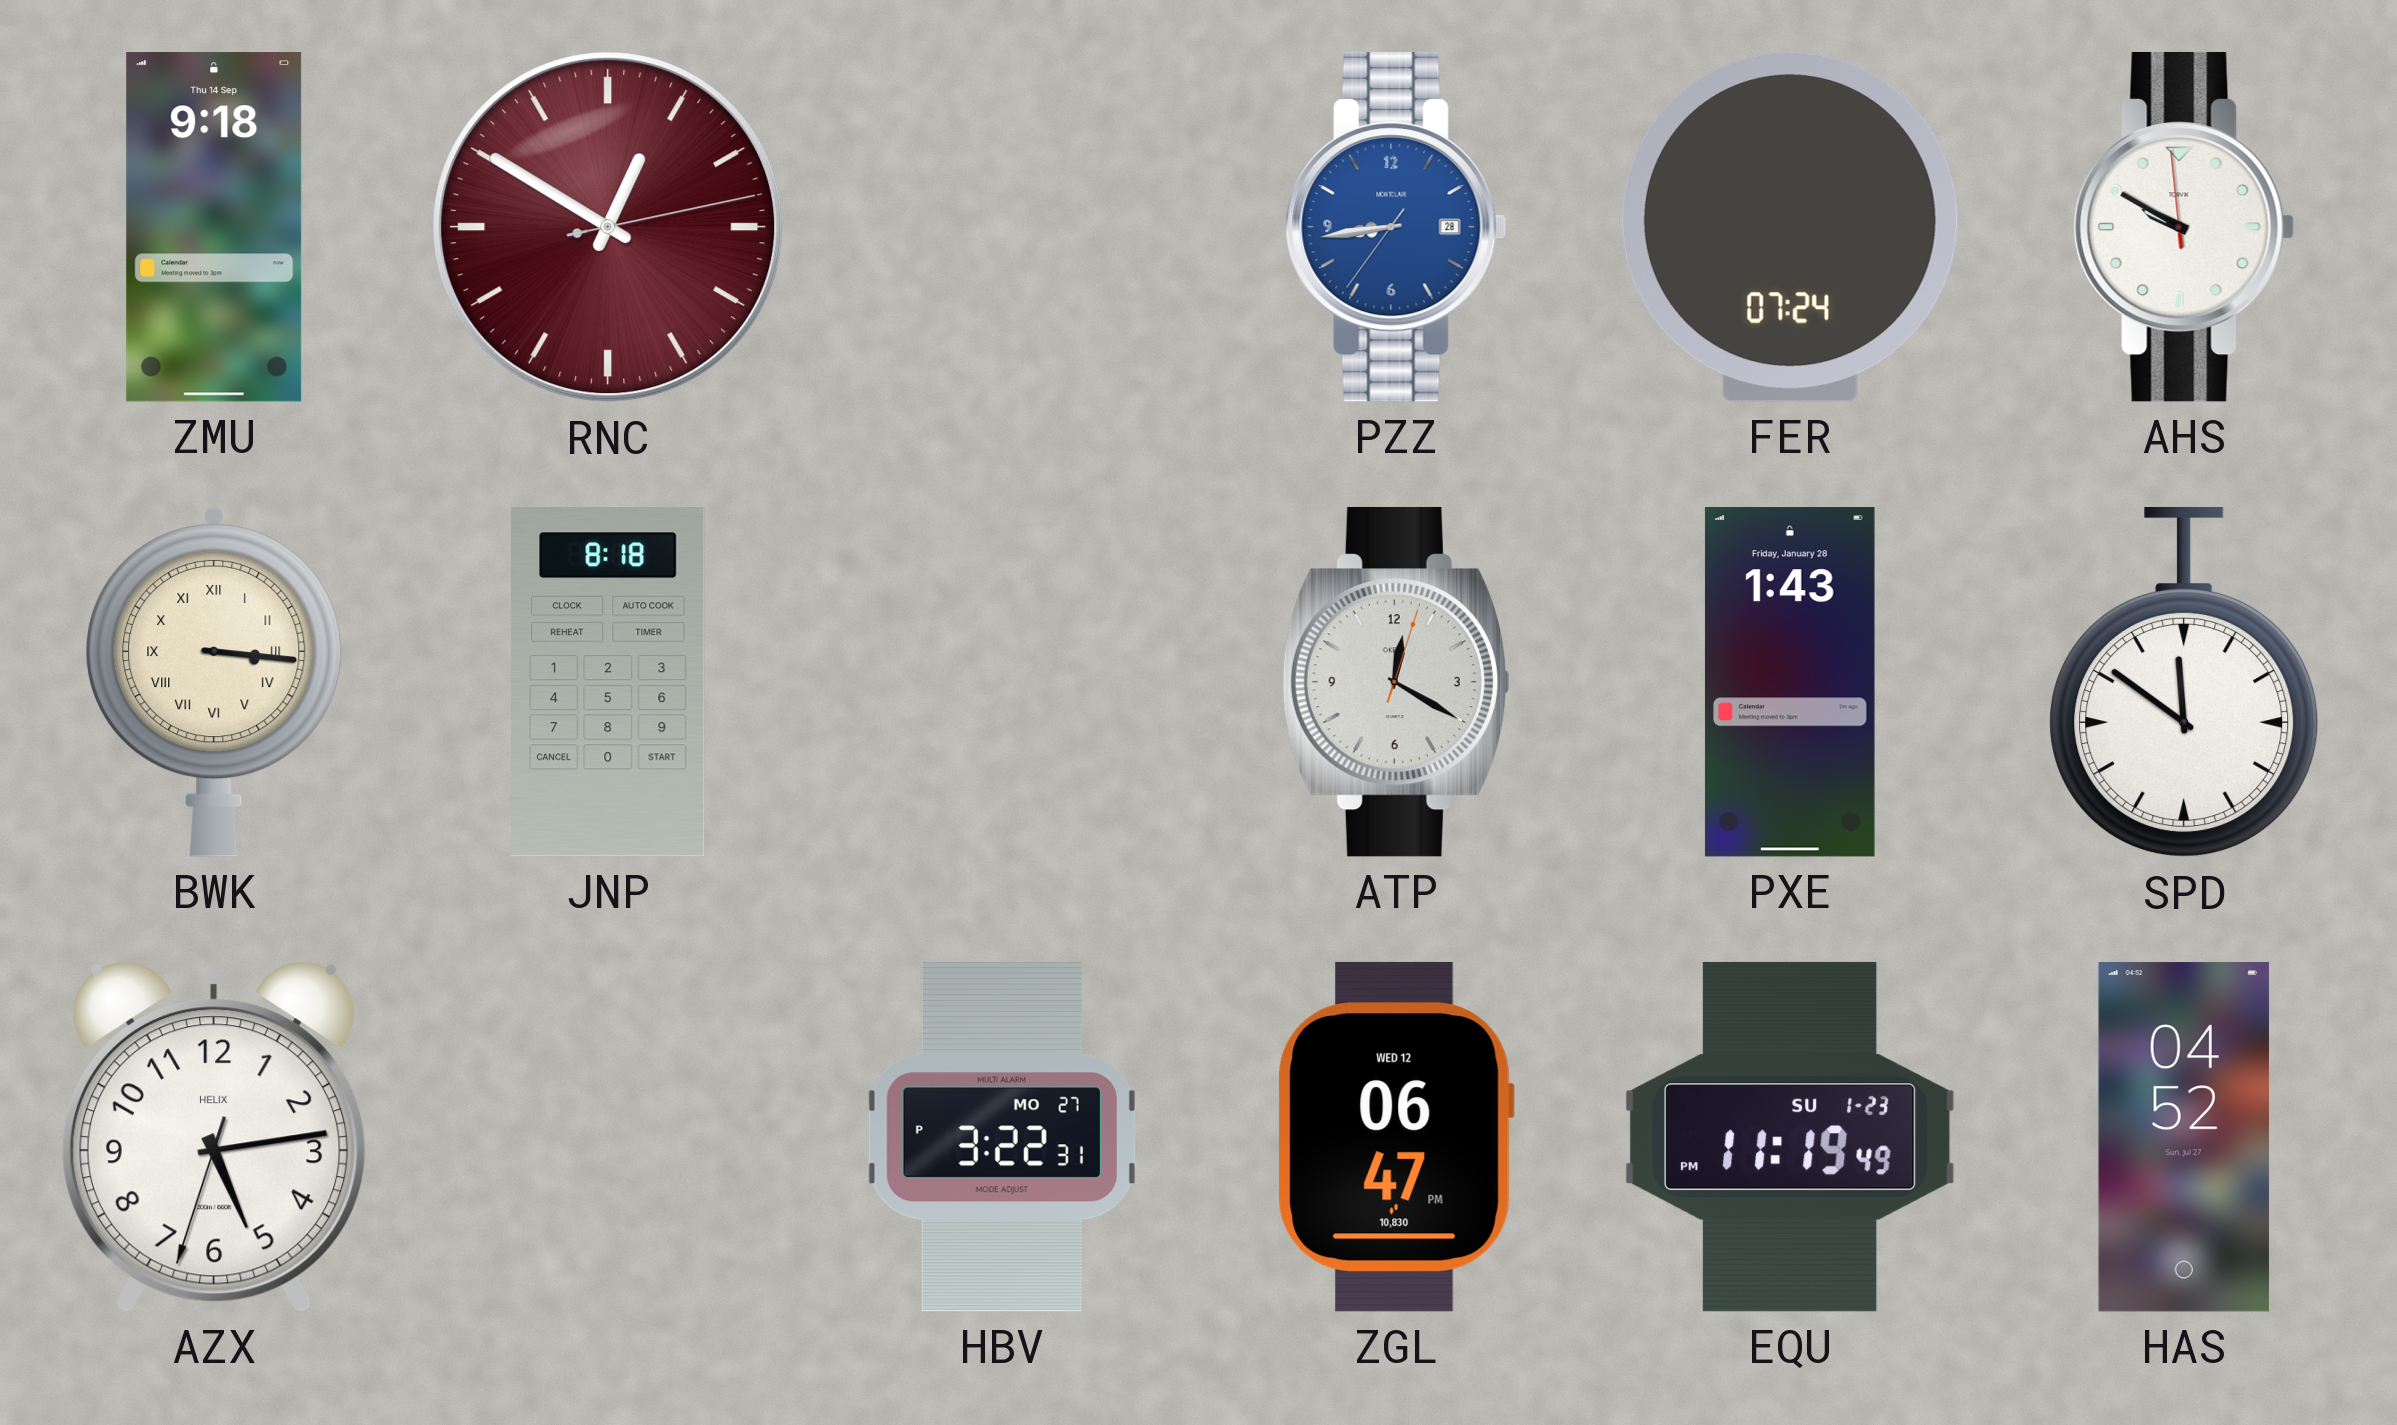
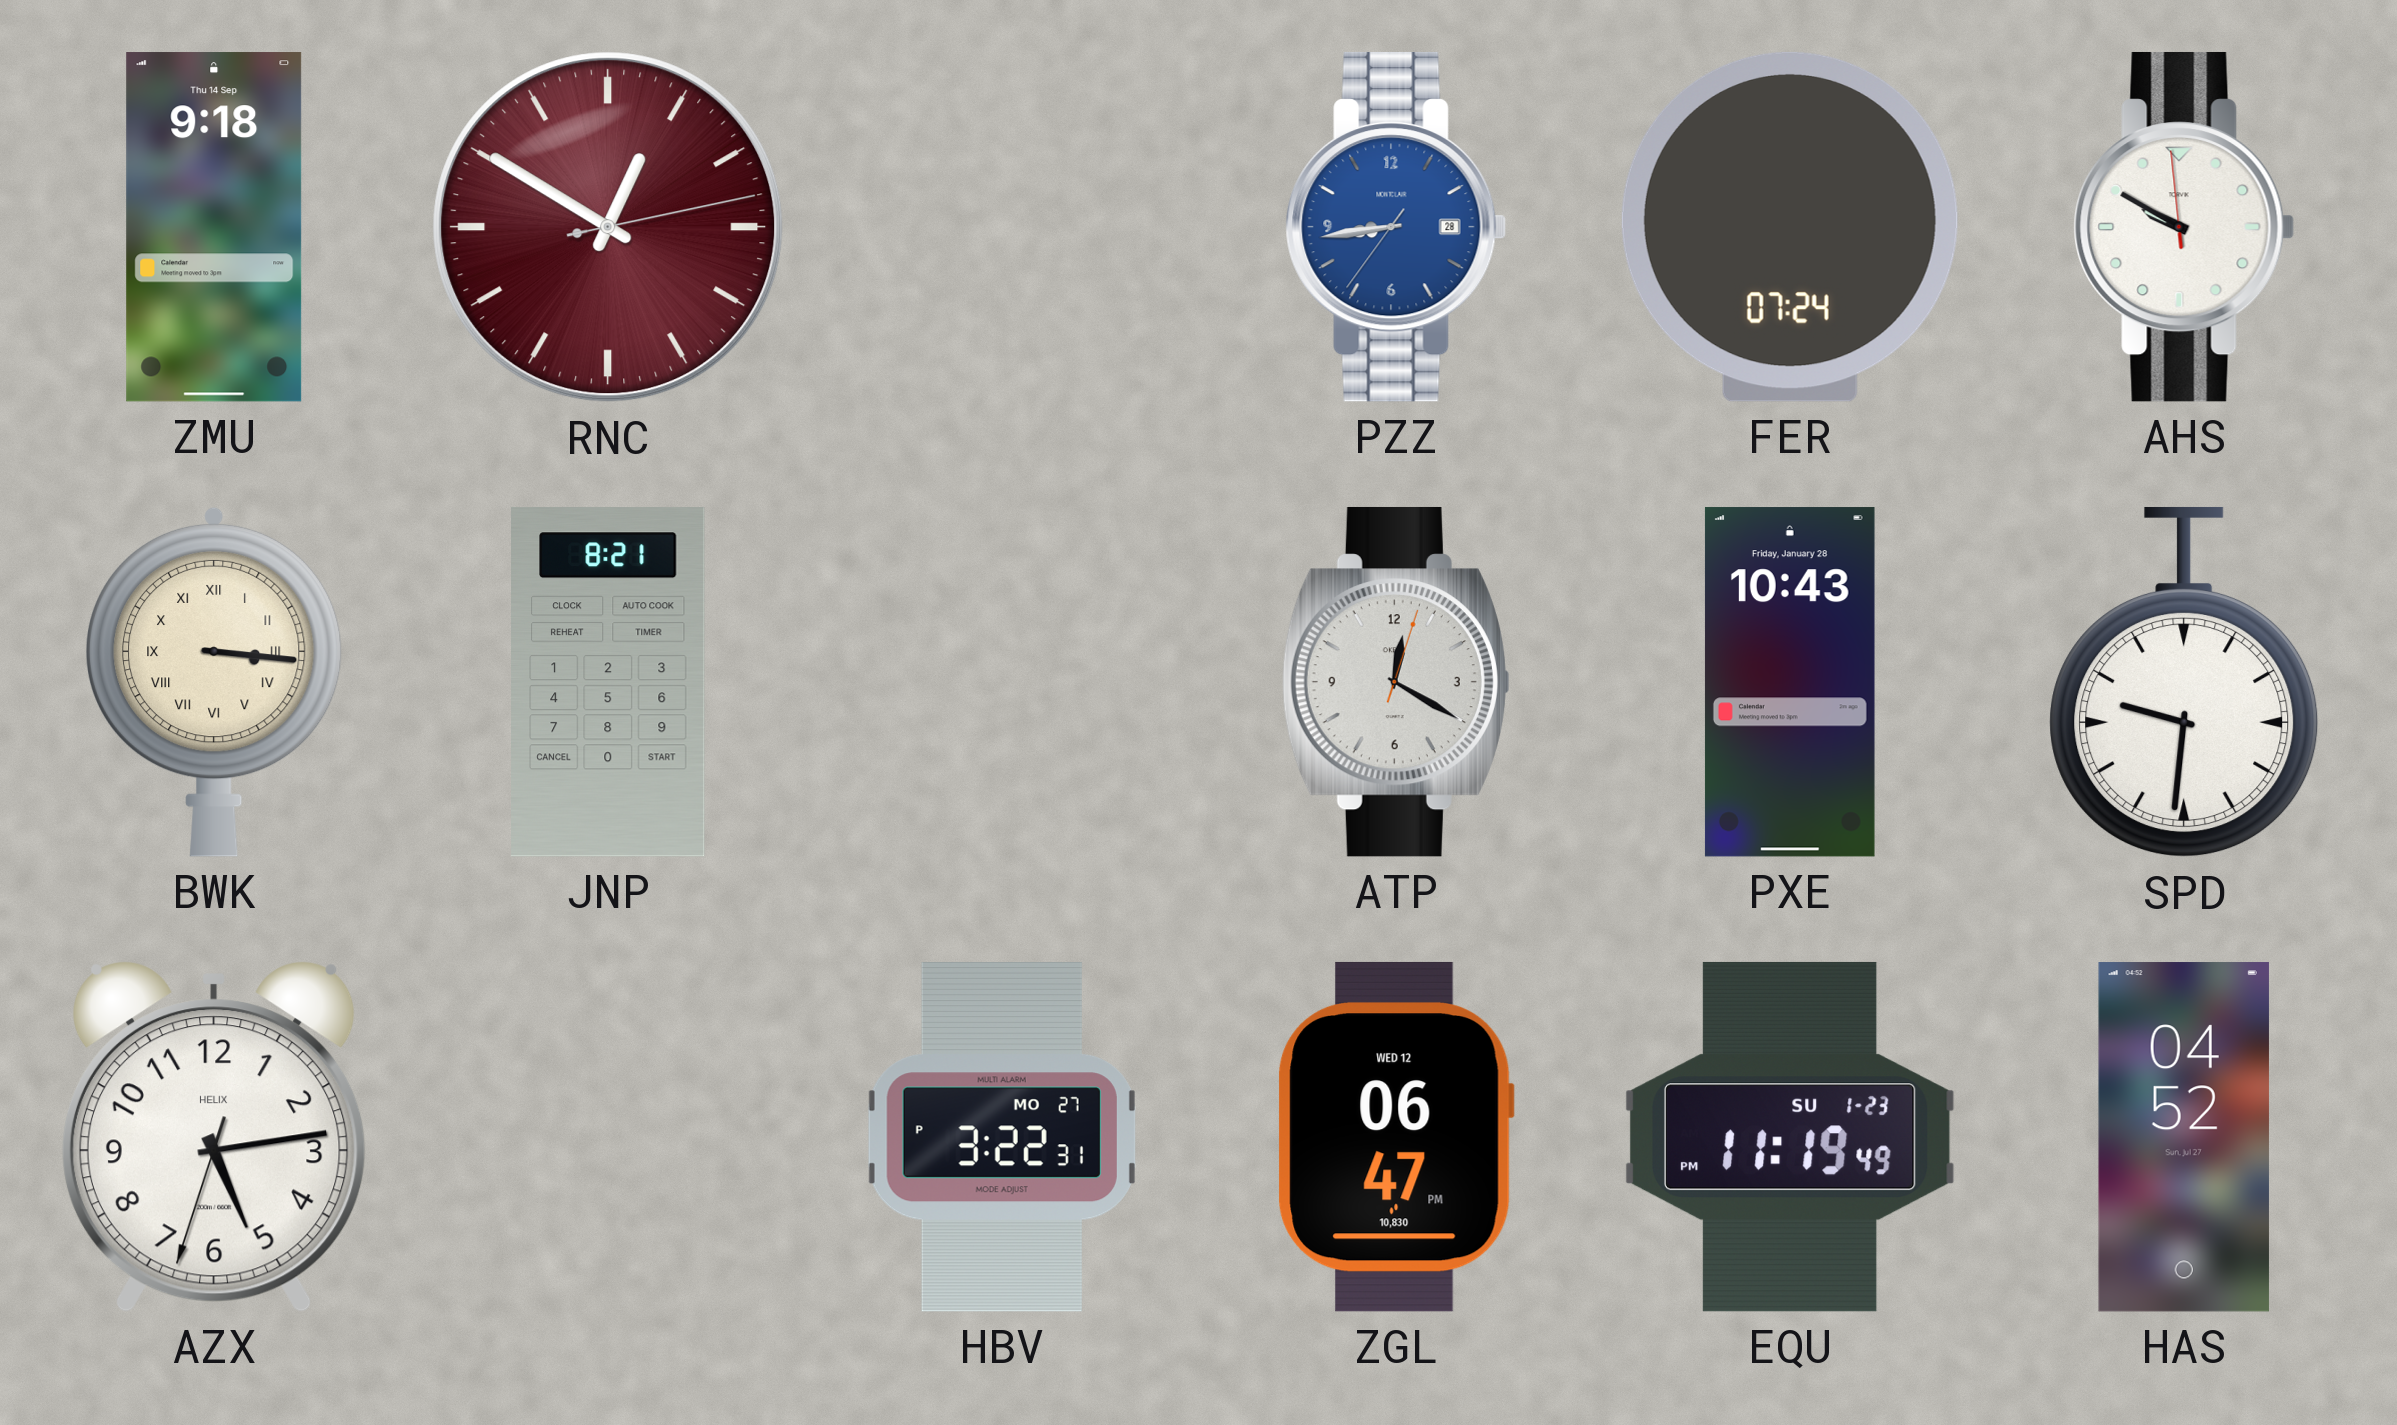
JNP: 8:18 -> 8:21
PXE: 1:43 -> 10:43
SPD: 11:51 -> 9:31
